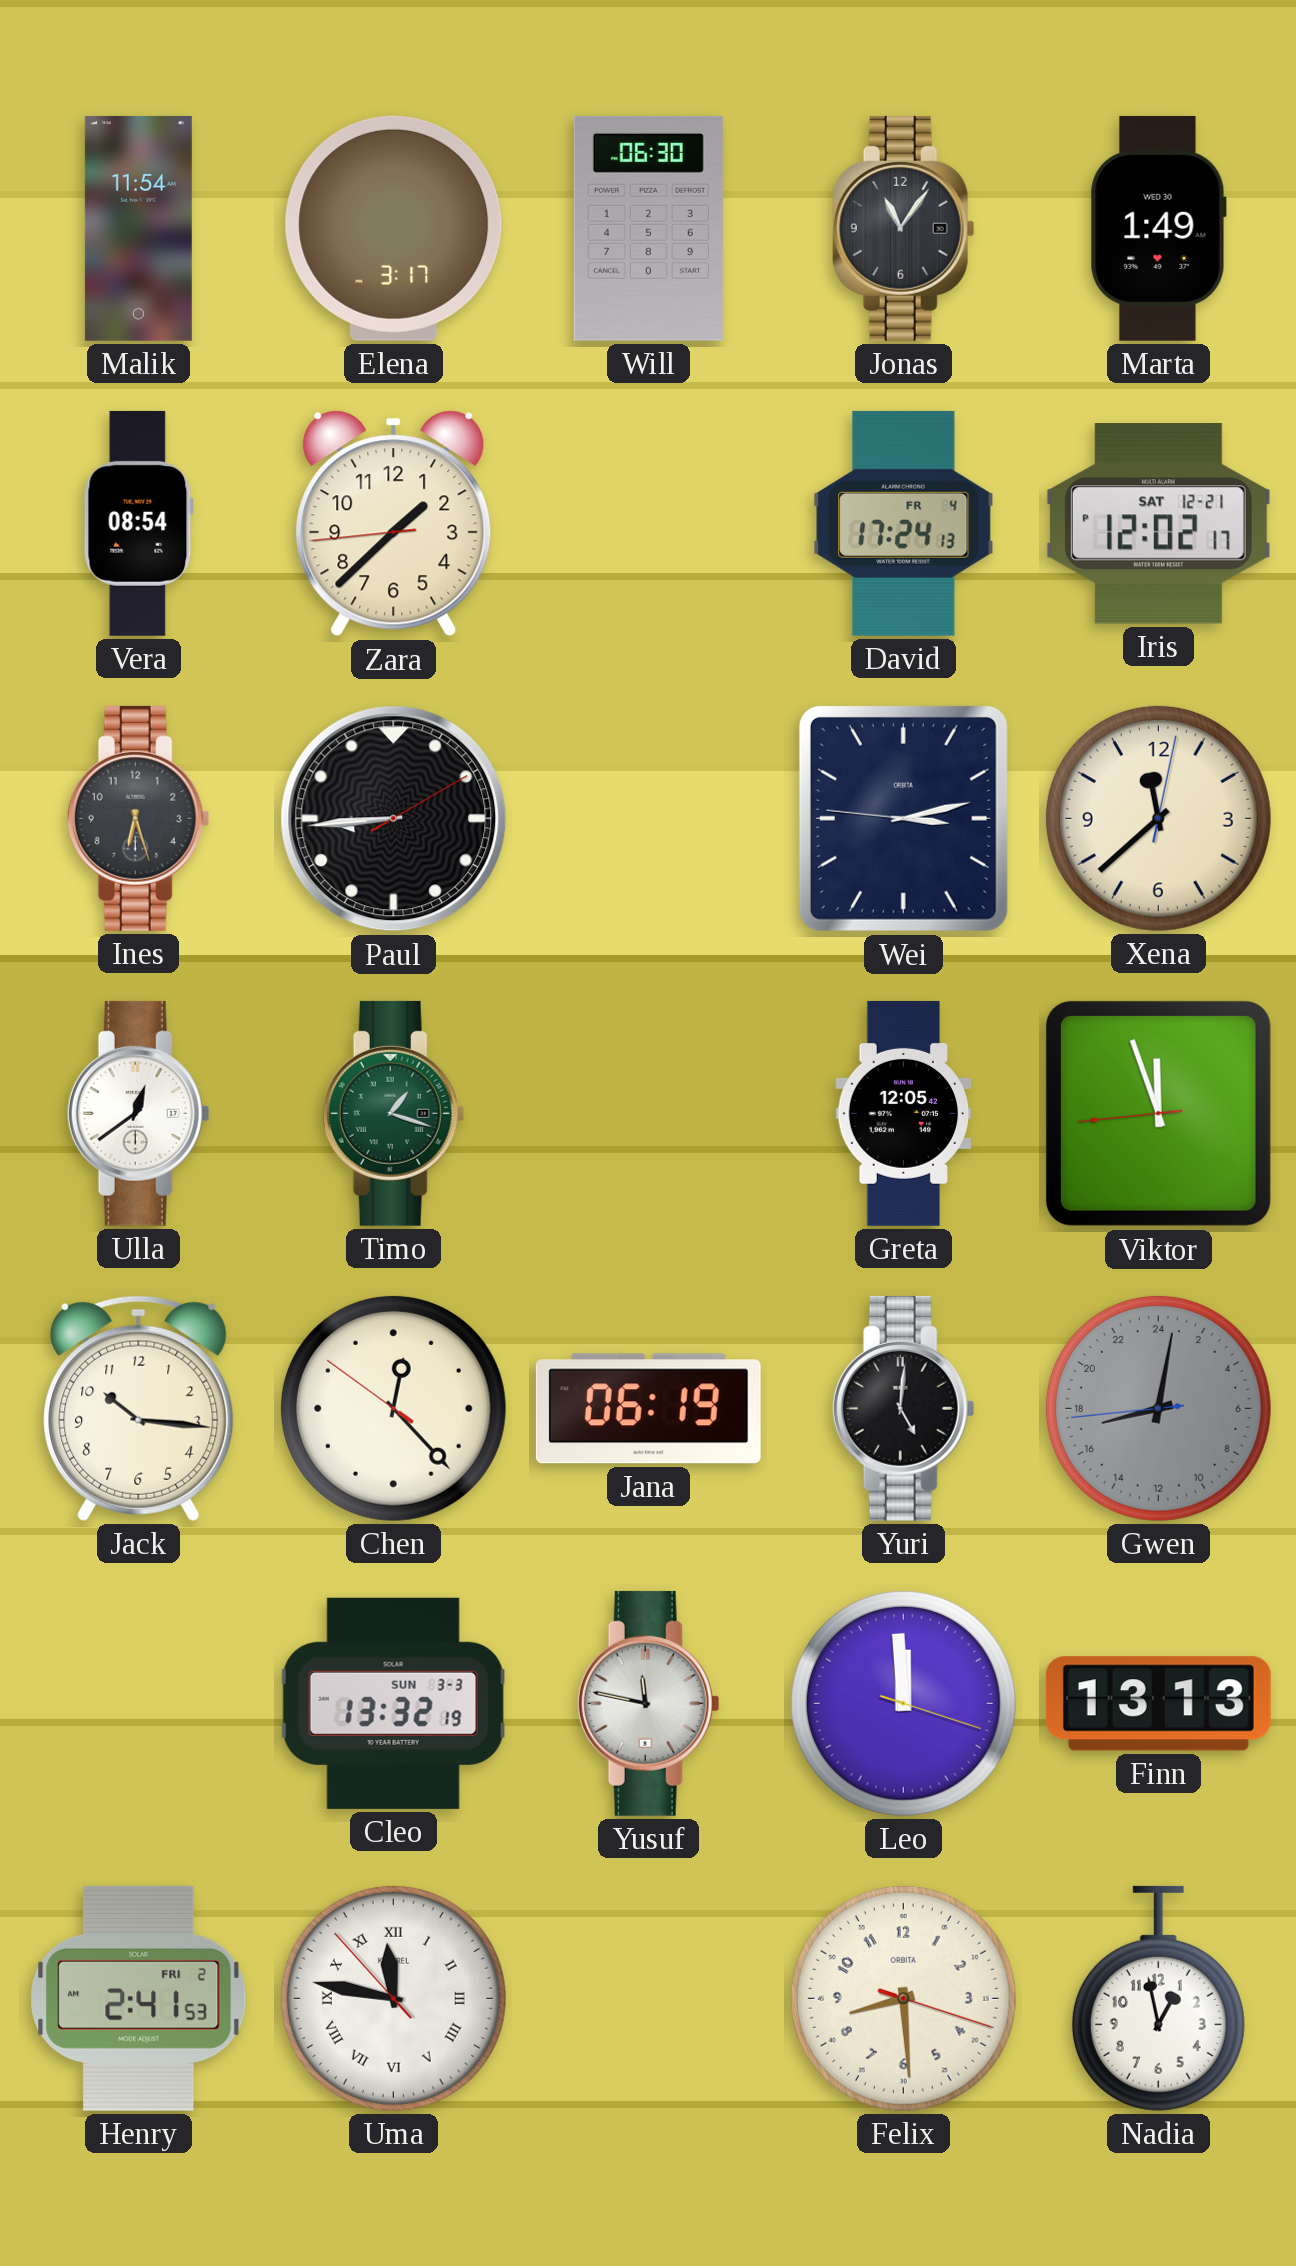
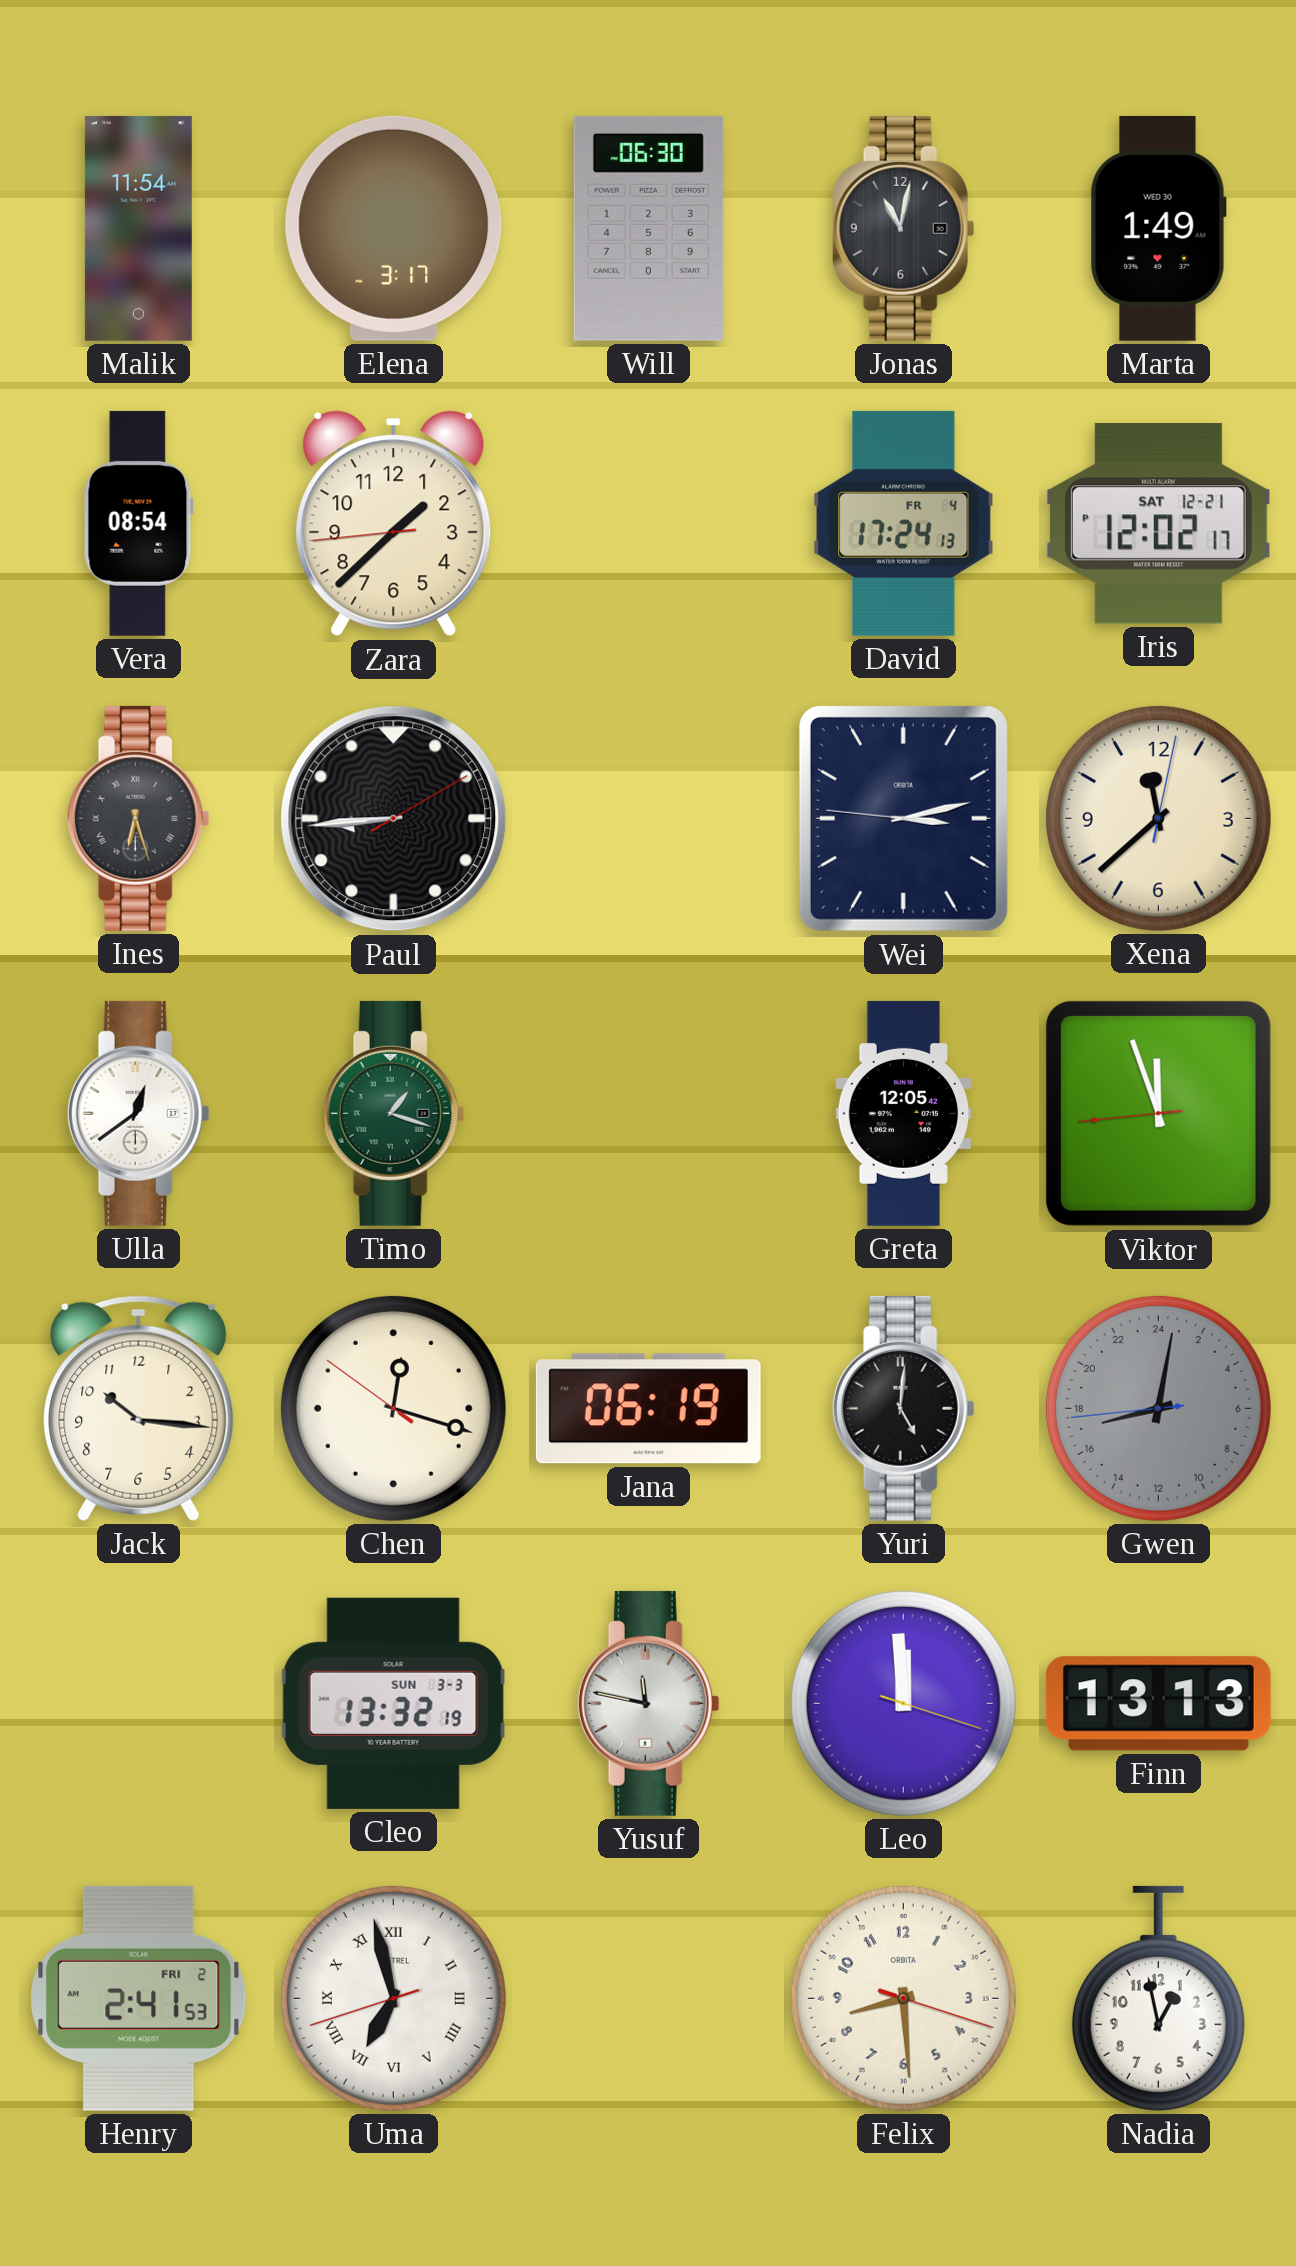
Jonas: 11:06 -> 11:02
Ines numerals: Arabic -> Roman
Chen: 12:22 -> 12:17
Uma: 11:46 -> 6:57
